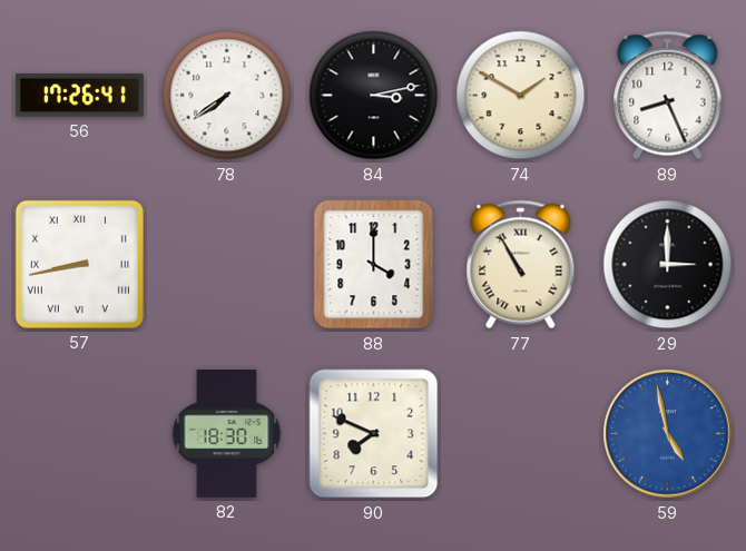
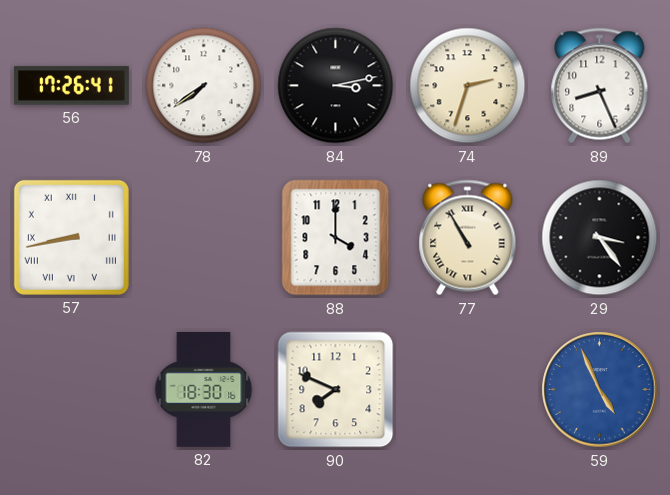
74: 1:50 -> 2:33
29: 3:00 -> 3:24
59: 4:58 -> 4:56
